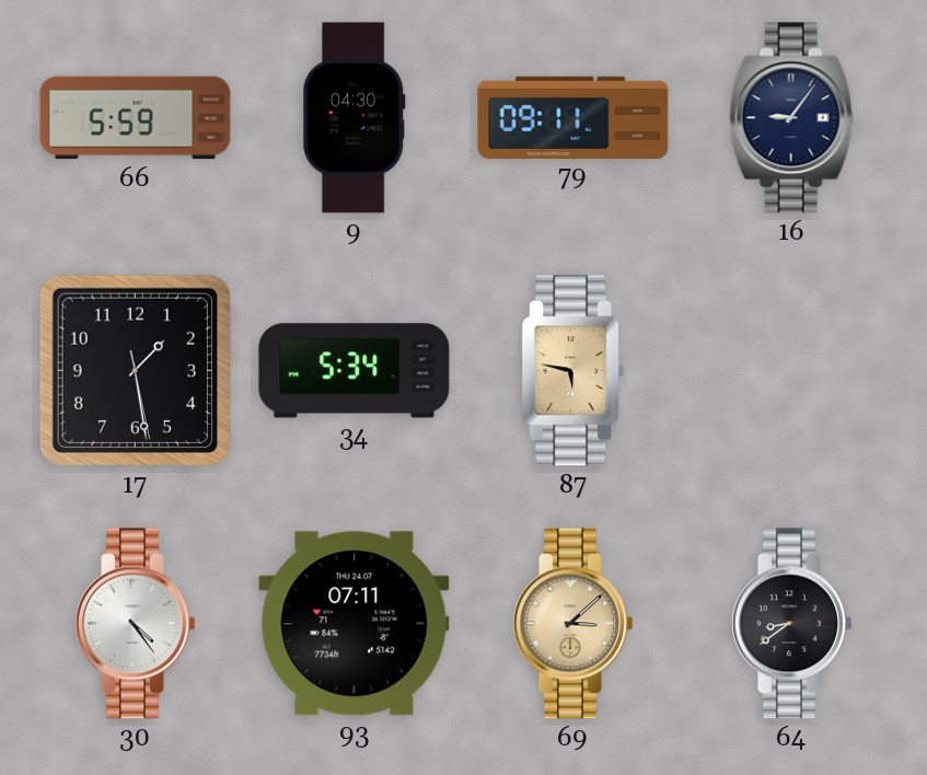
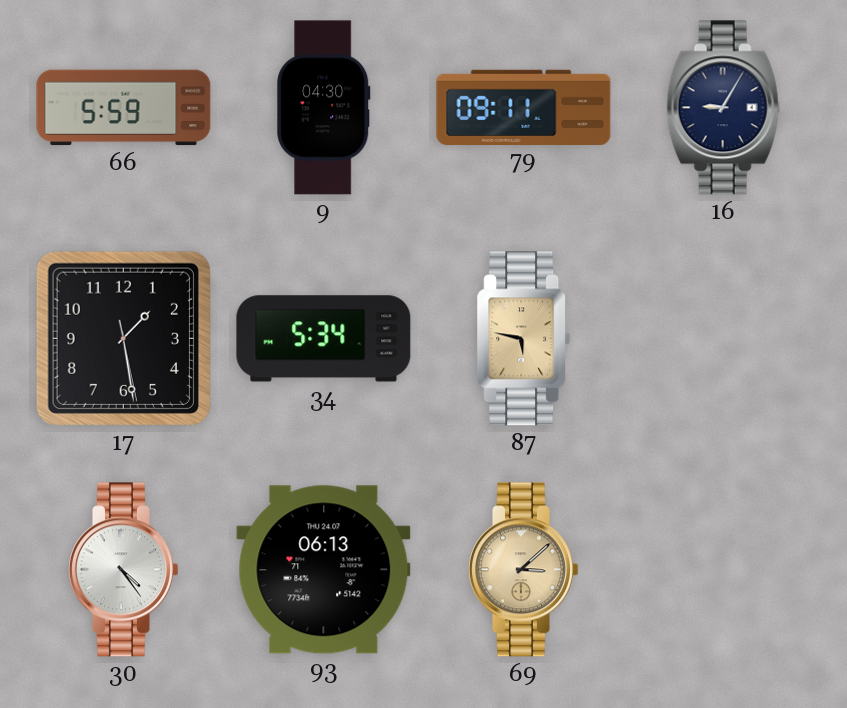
16: 9:06 -> 9:05
93: 07:11 -> 06:13
64: 8:39 -> none
